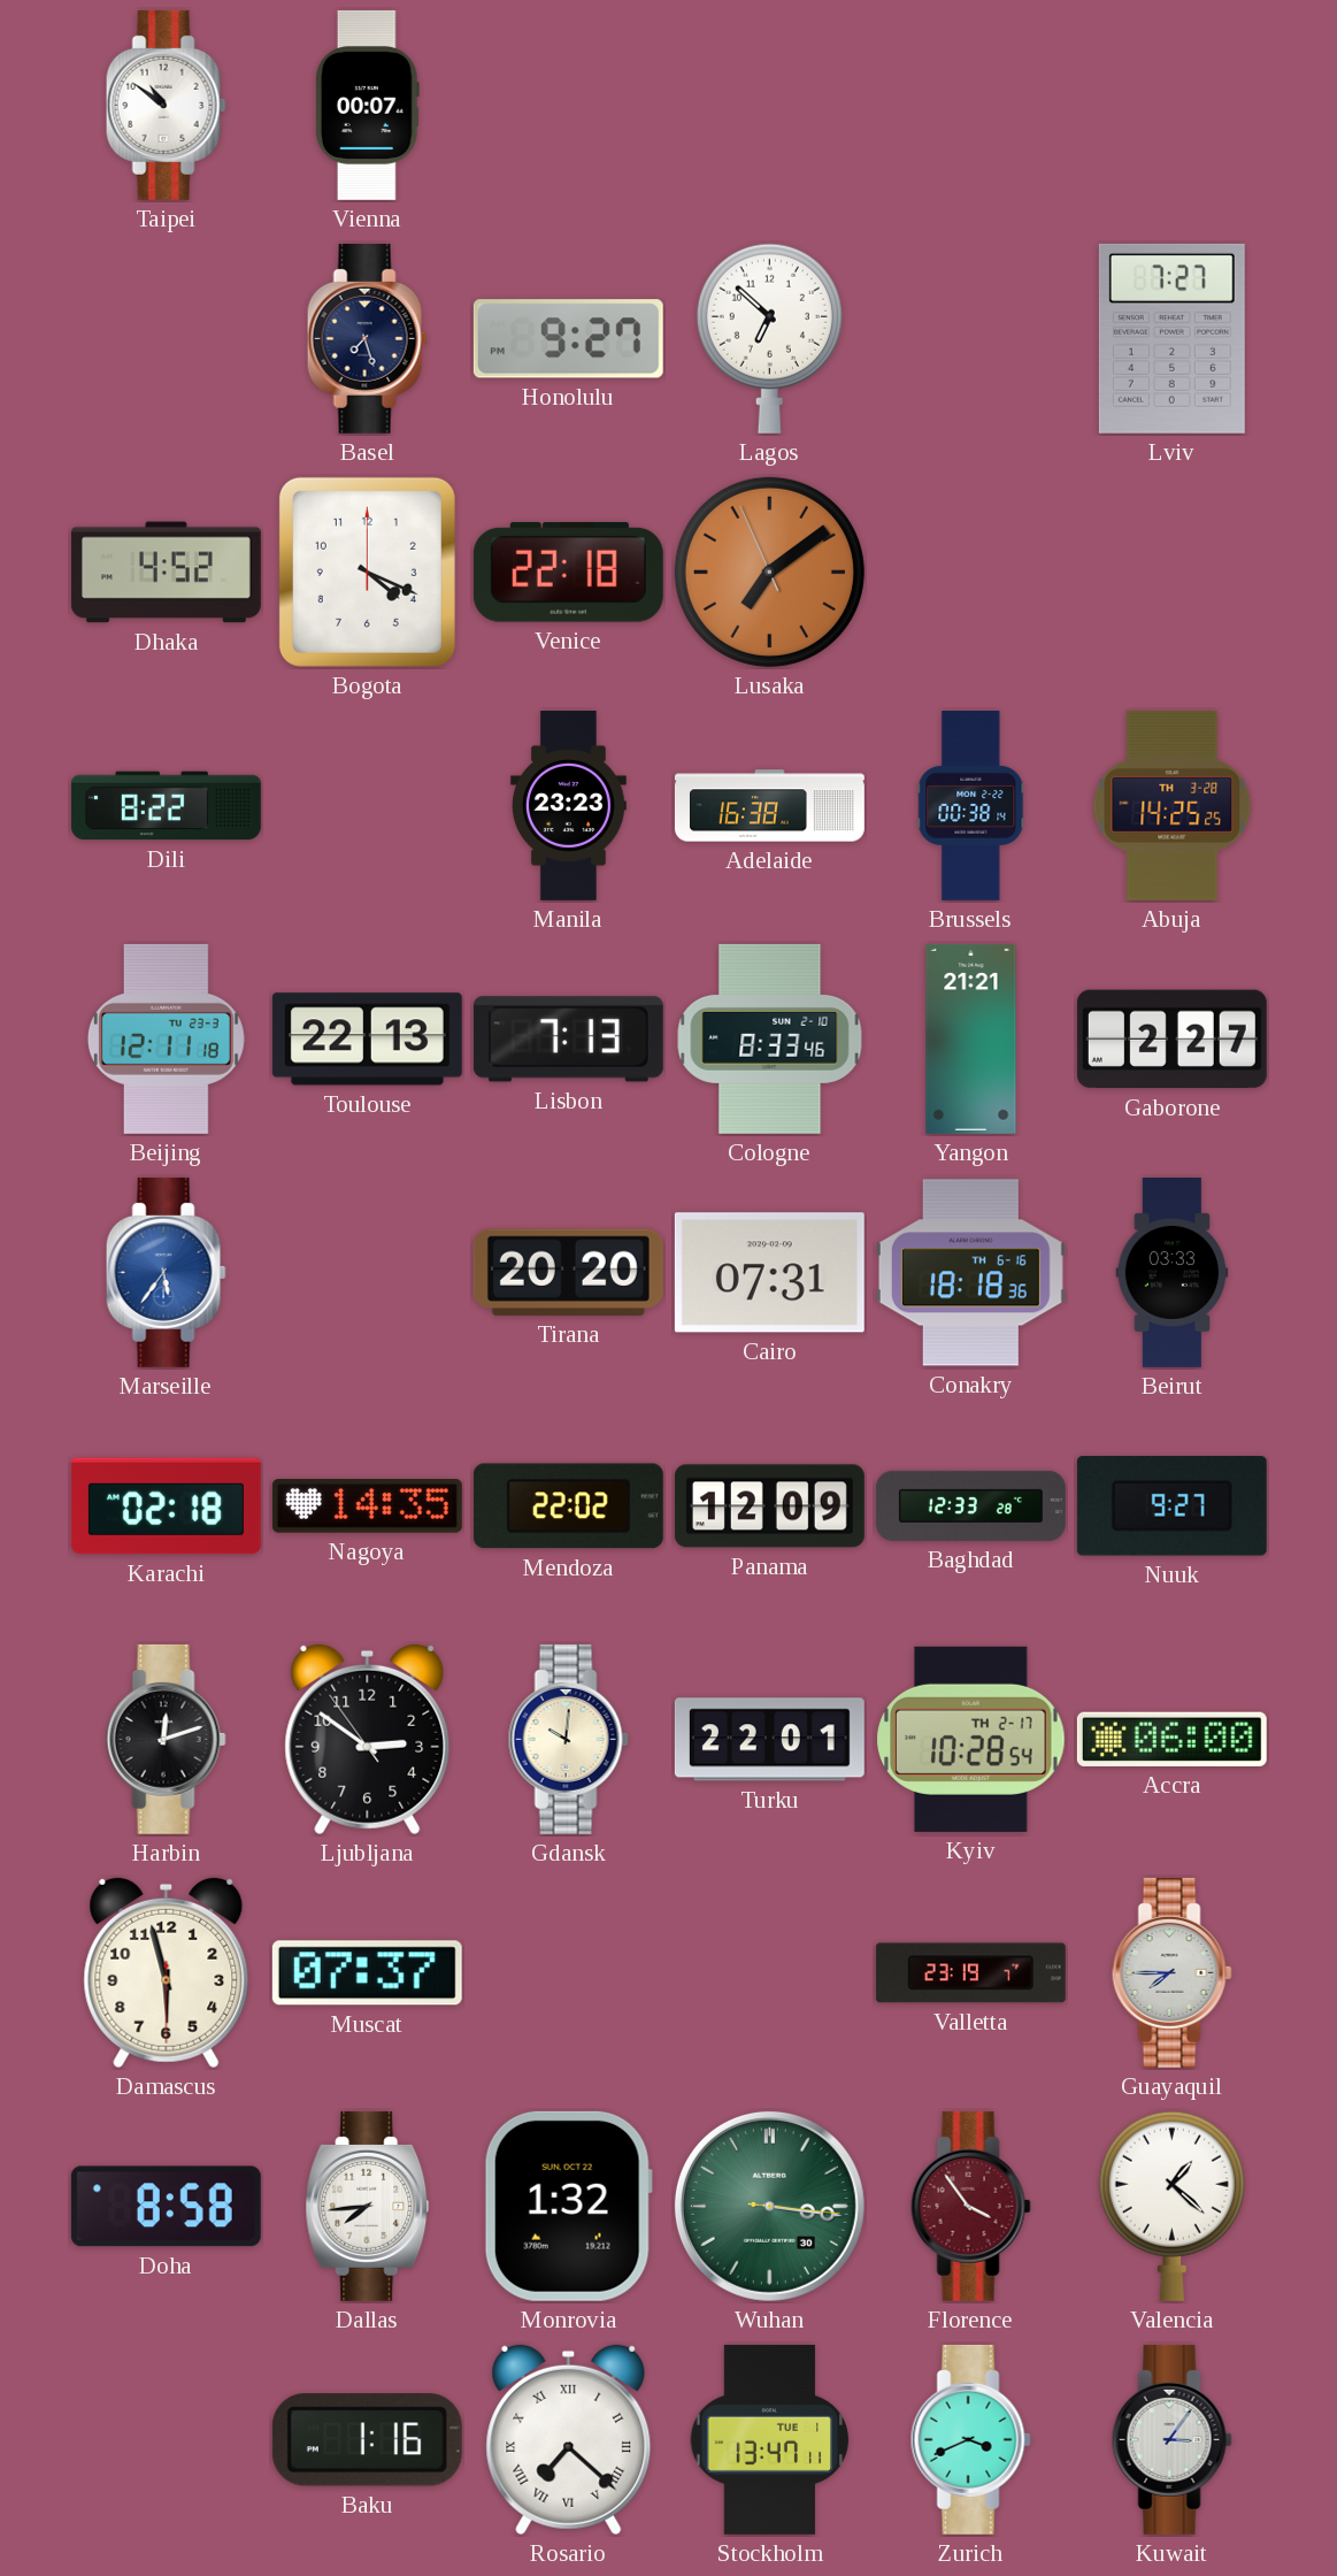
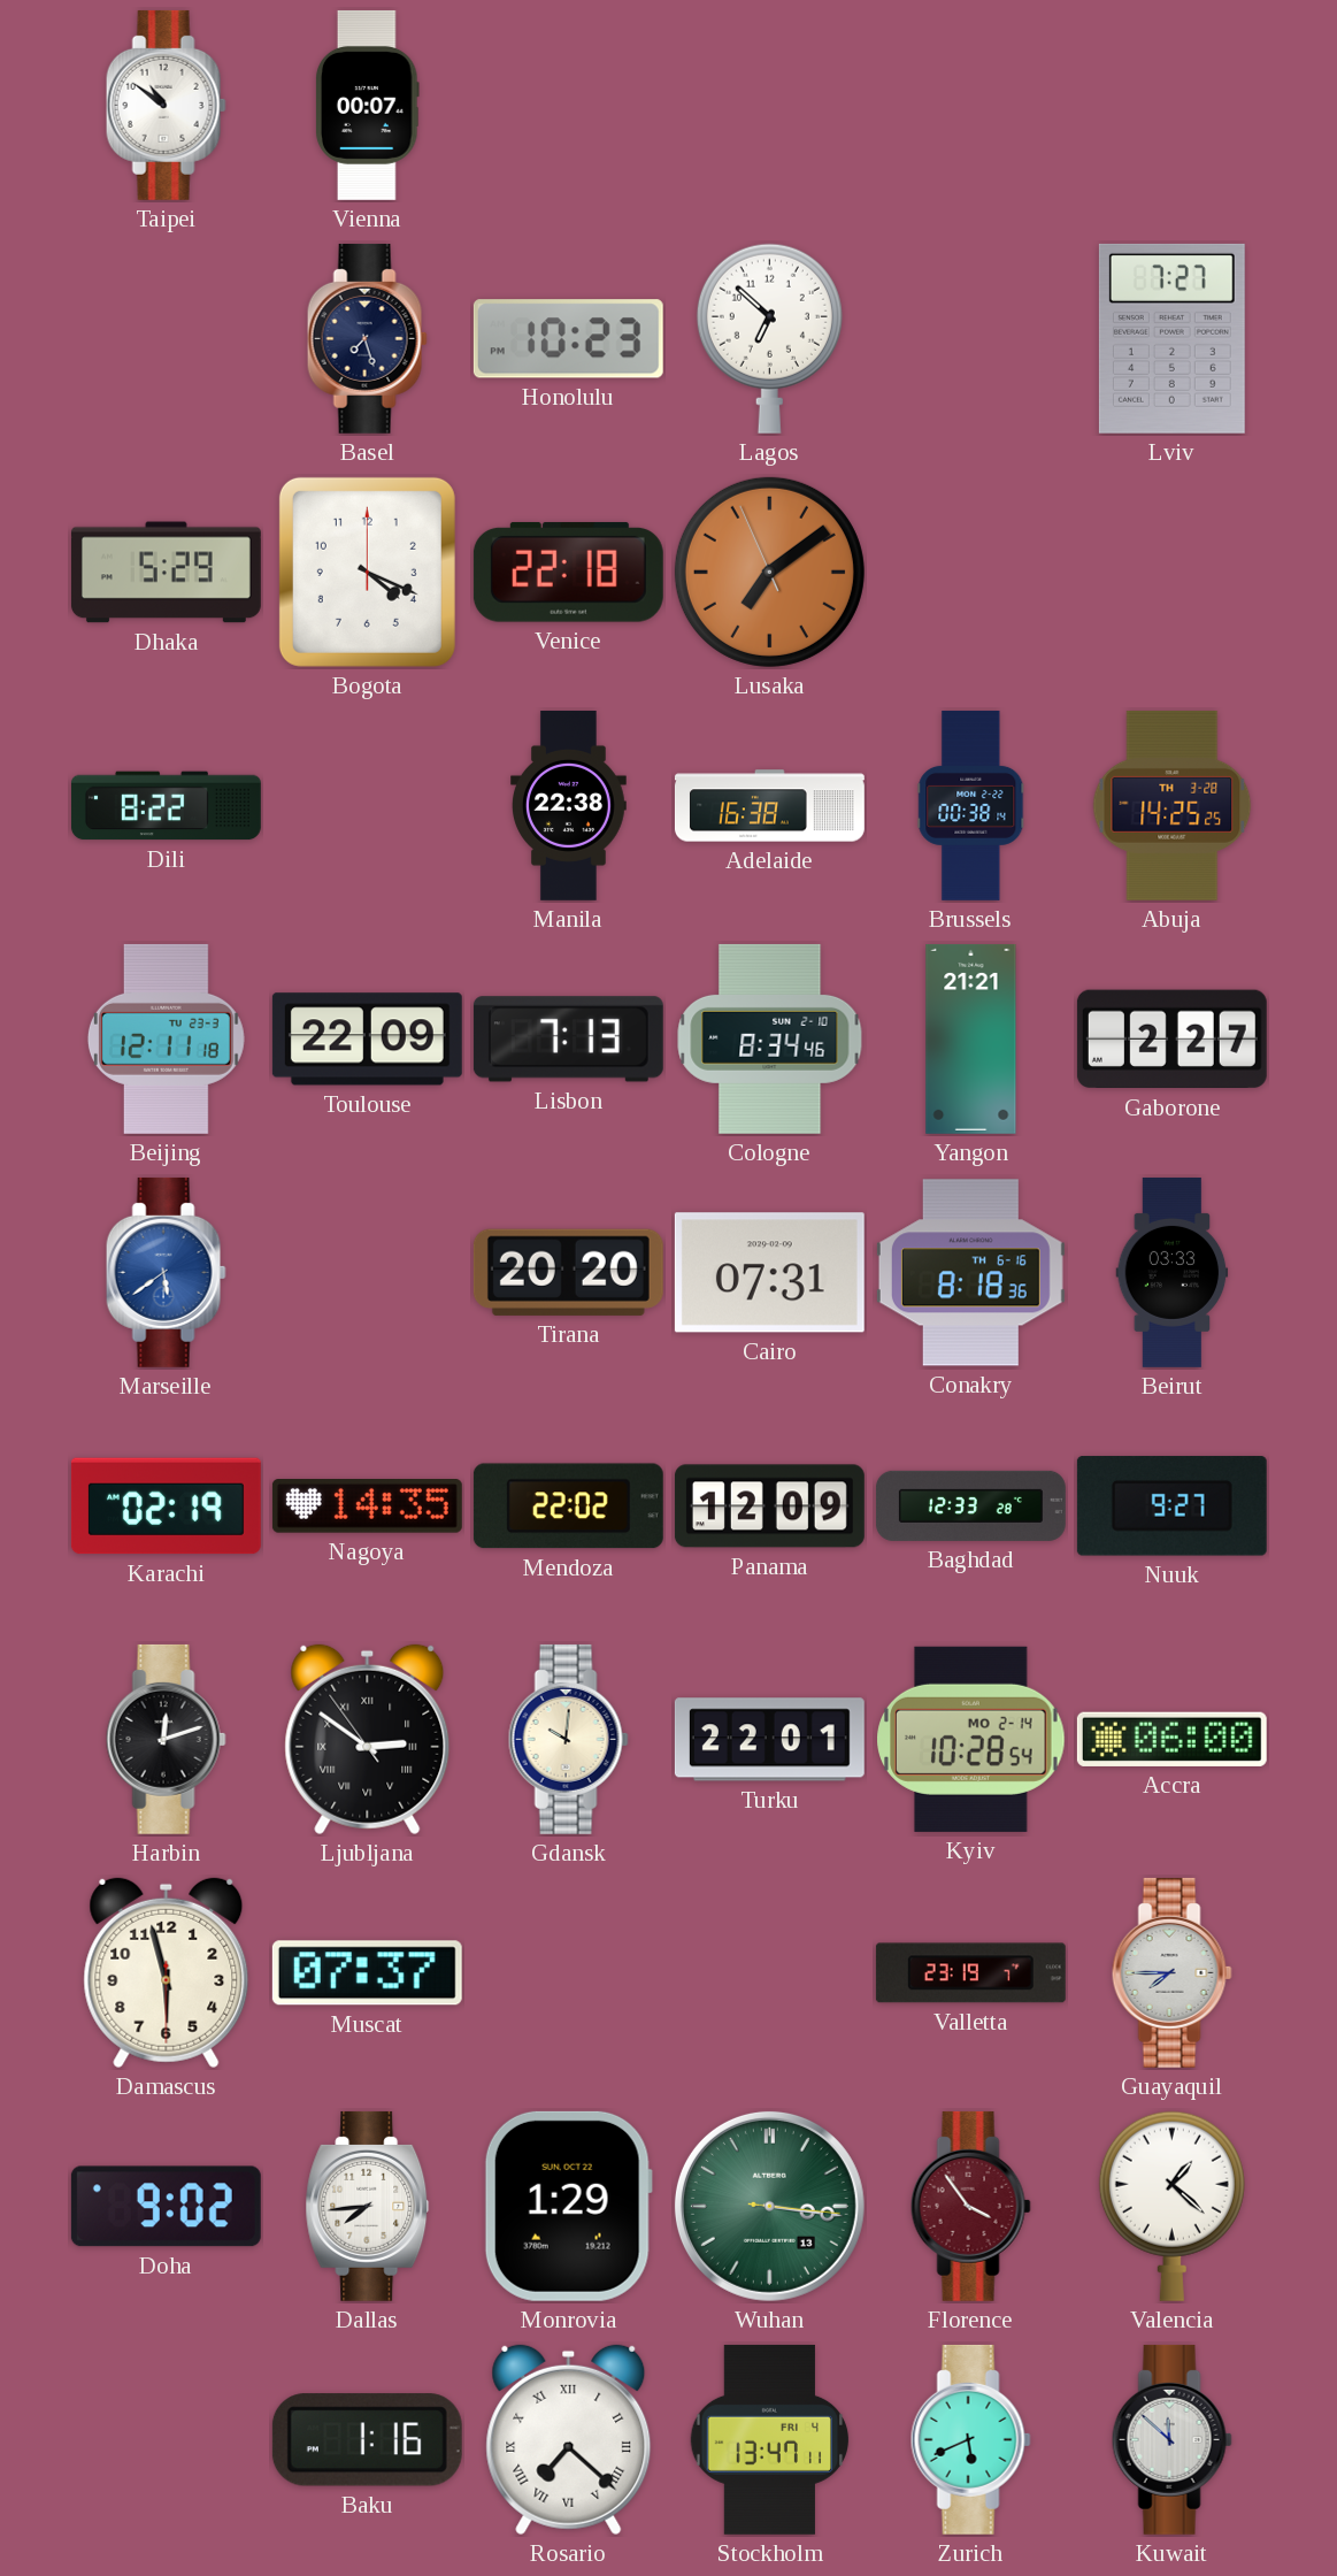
Honolulu: 9:27 -> 10:23
Dhaka: 4:52 -> 5:29
Manila: 23:23 -> 22:38
Toulouse: 22:13 -> 22:09
Cologne: 8:33 -> 8:34
Marseille: 5:36 -> 5:39
Conakry: 18:18 -> 8:18
Karachi: 02:18 -> 02:19
Ljubljana numerals: Arabic -> Roman
Kyiv date: TH 2-17 -> MO 2-14
Doha: 8:58 -> 9:02
Monrovia: 1:32 -> 1:29
Wuhan date: 30 -> 13
Stockholm date: TUE 1 -> FRI 4
Zurich: 3:41 -> 5:41
Kuwait: 3:06 -> 11:52
